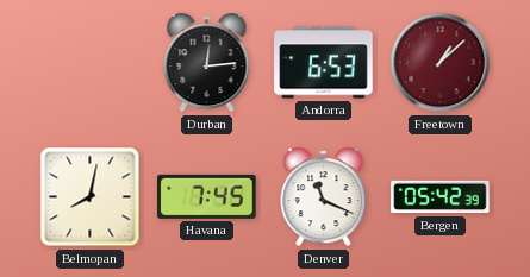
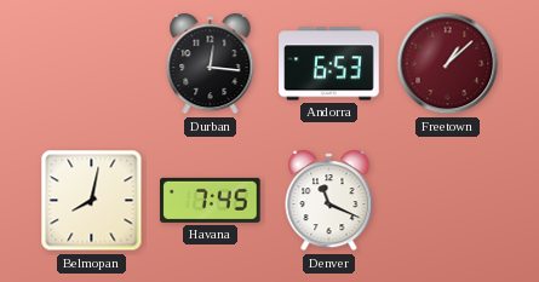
Durban: 12:14 -> 12:16
Bergen: 05:42 -> none
